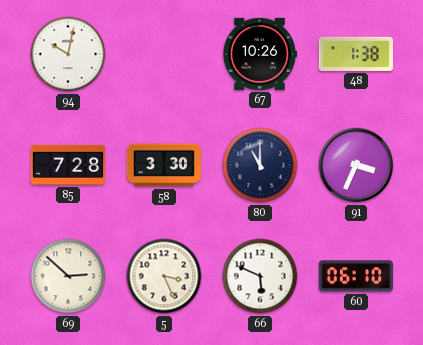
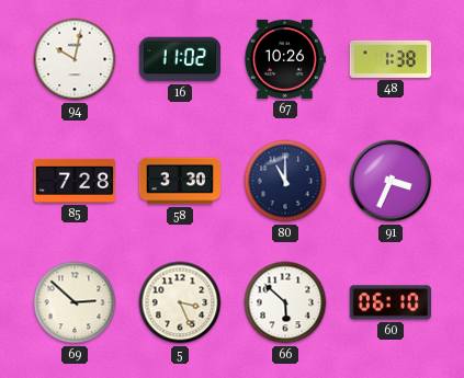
16: none -> 11:02
66: 5:49 -> 5:52
